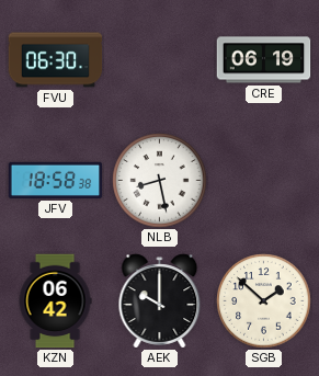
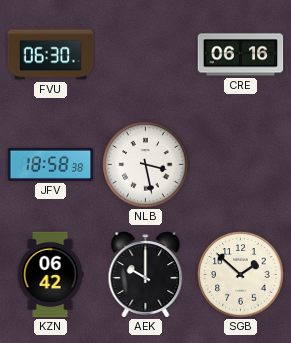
CRE: 06:19 -> 06:16
NLB: 8:28 -> 3:28
